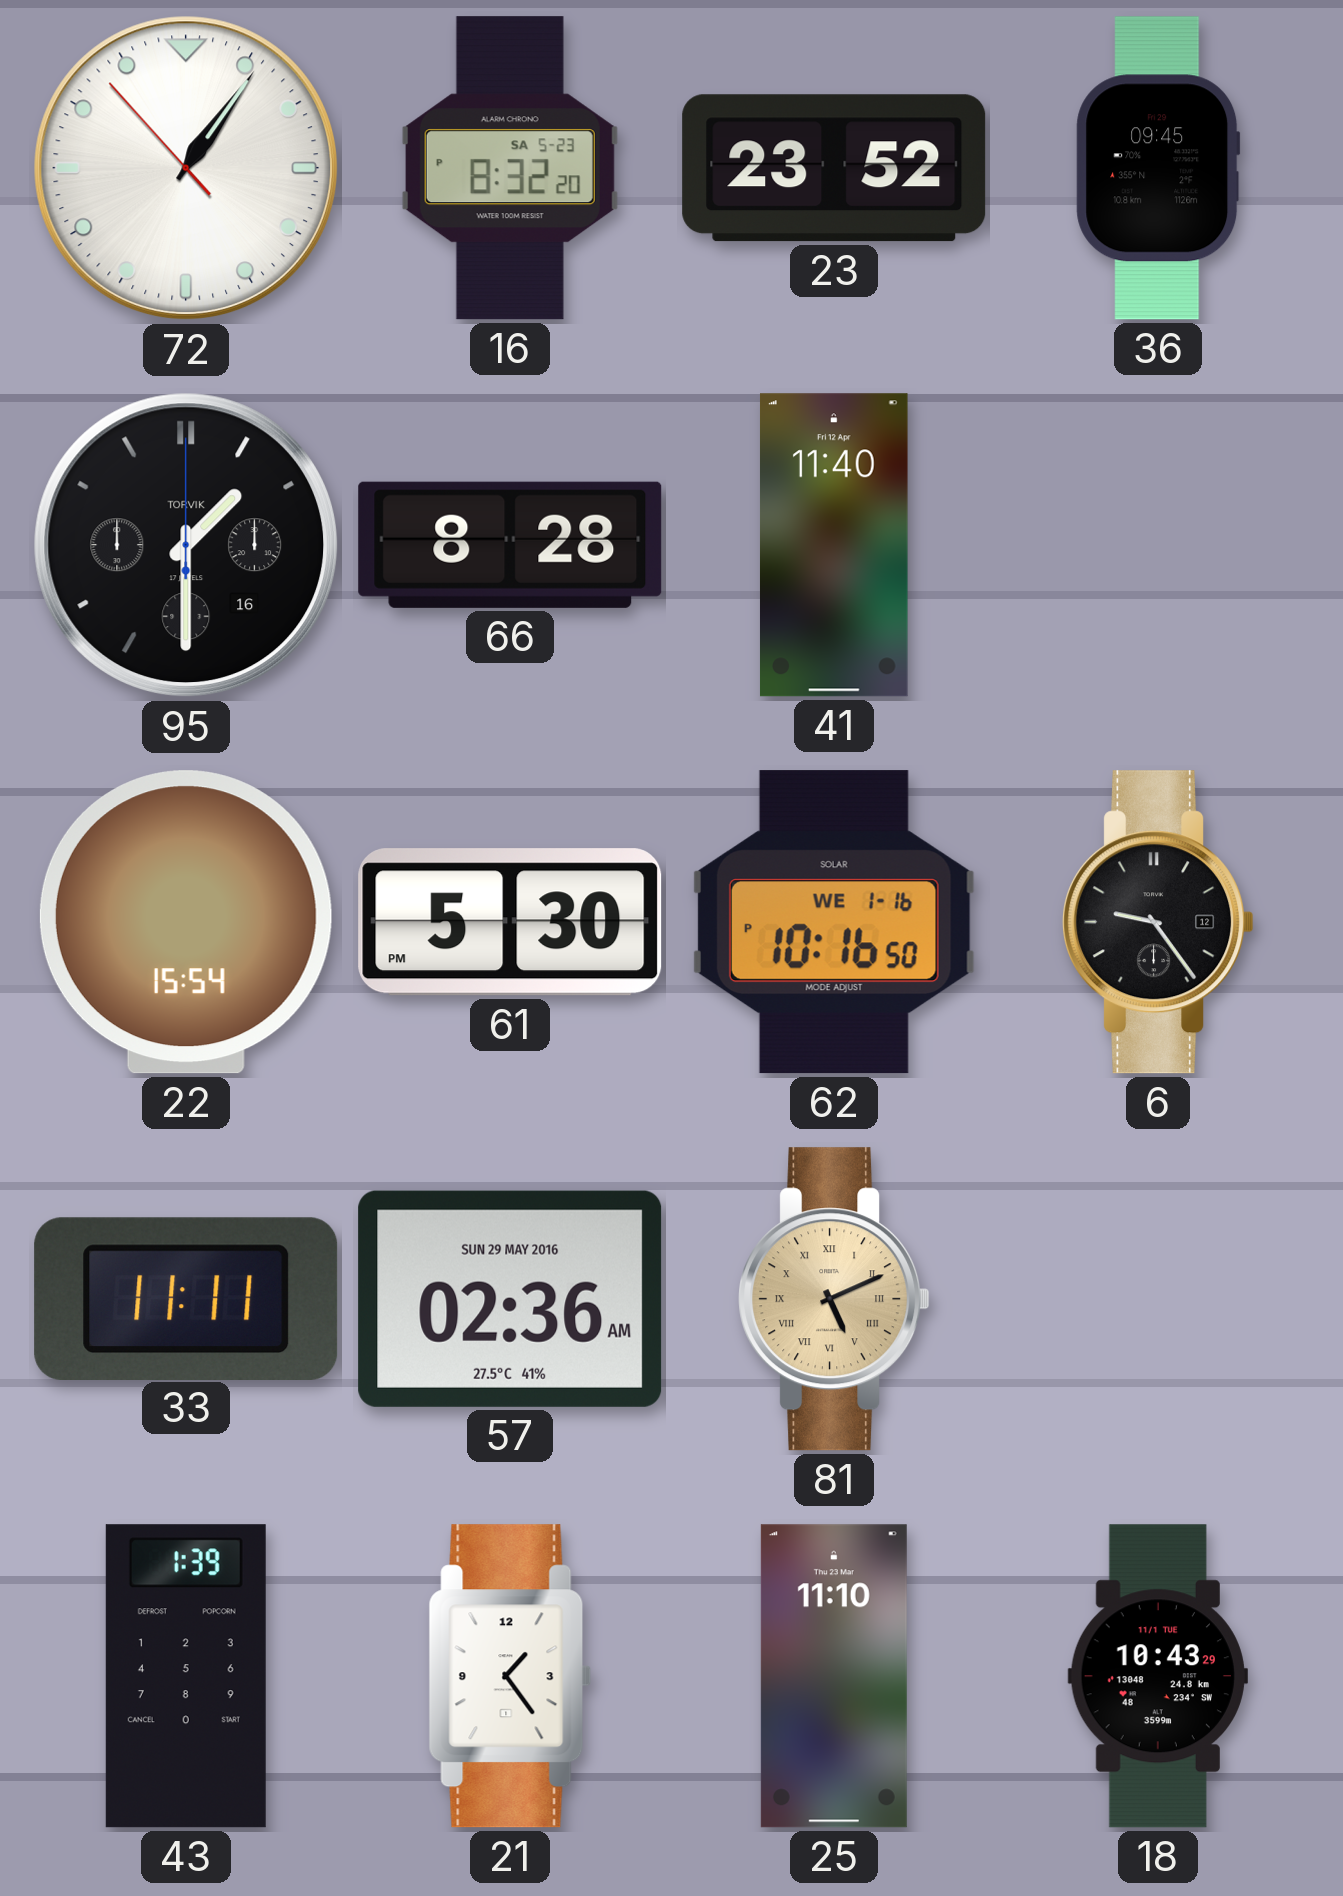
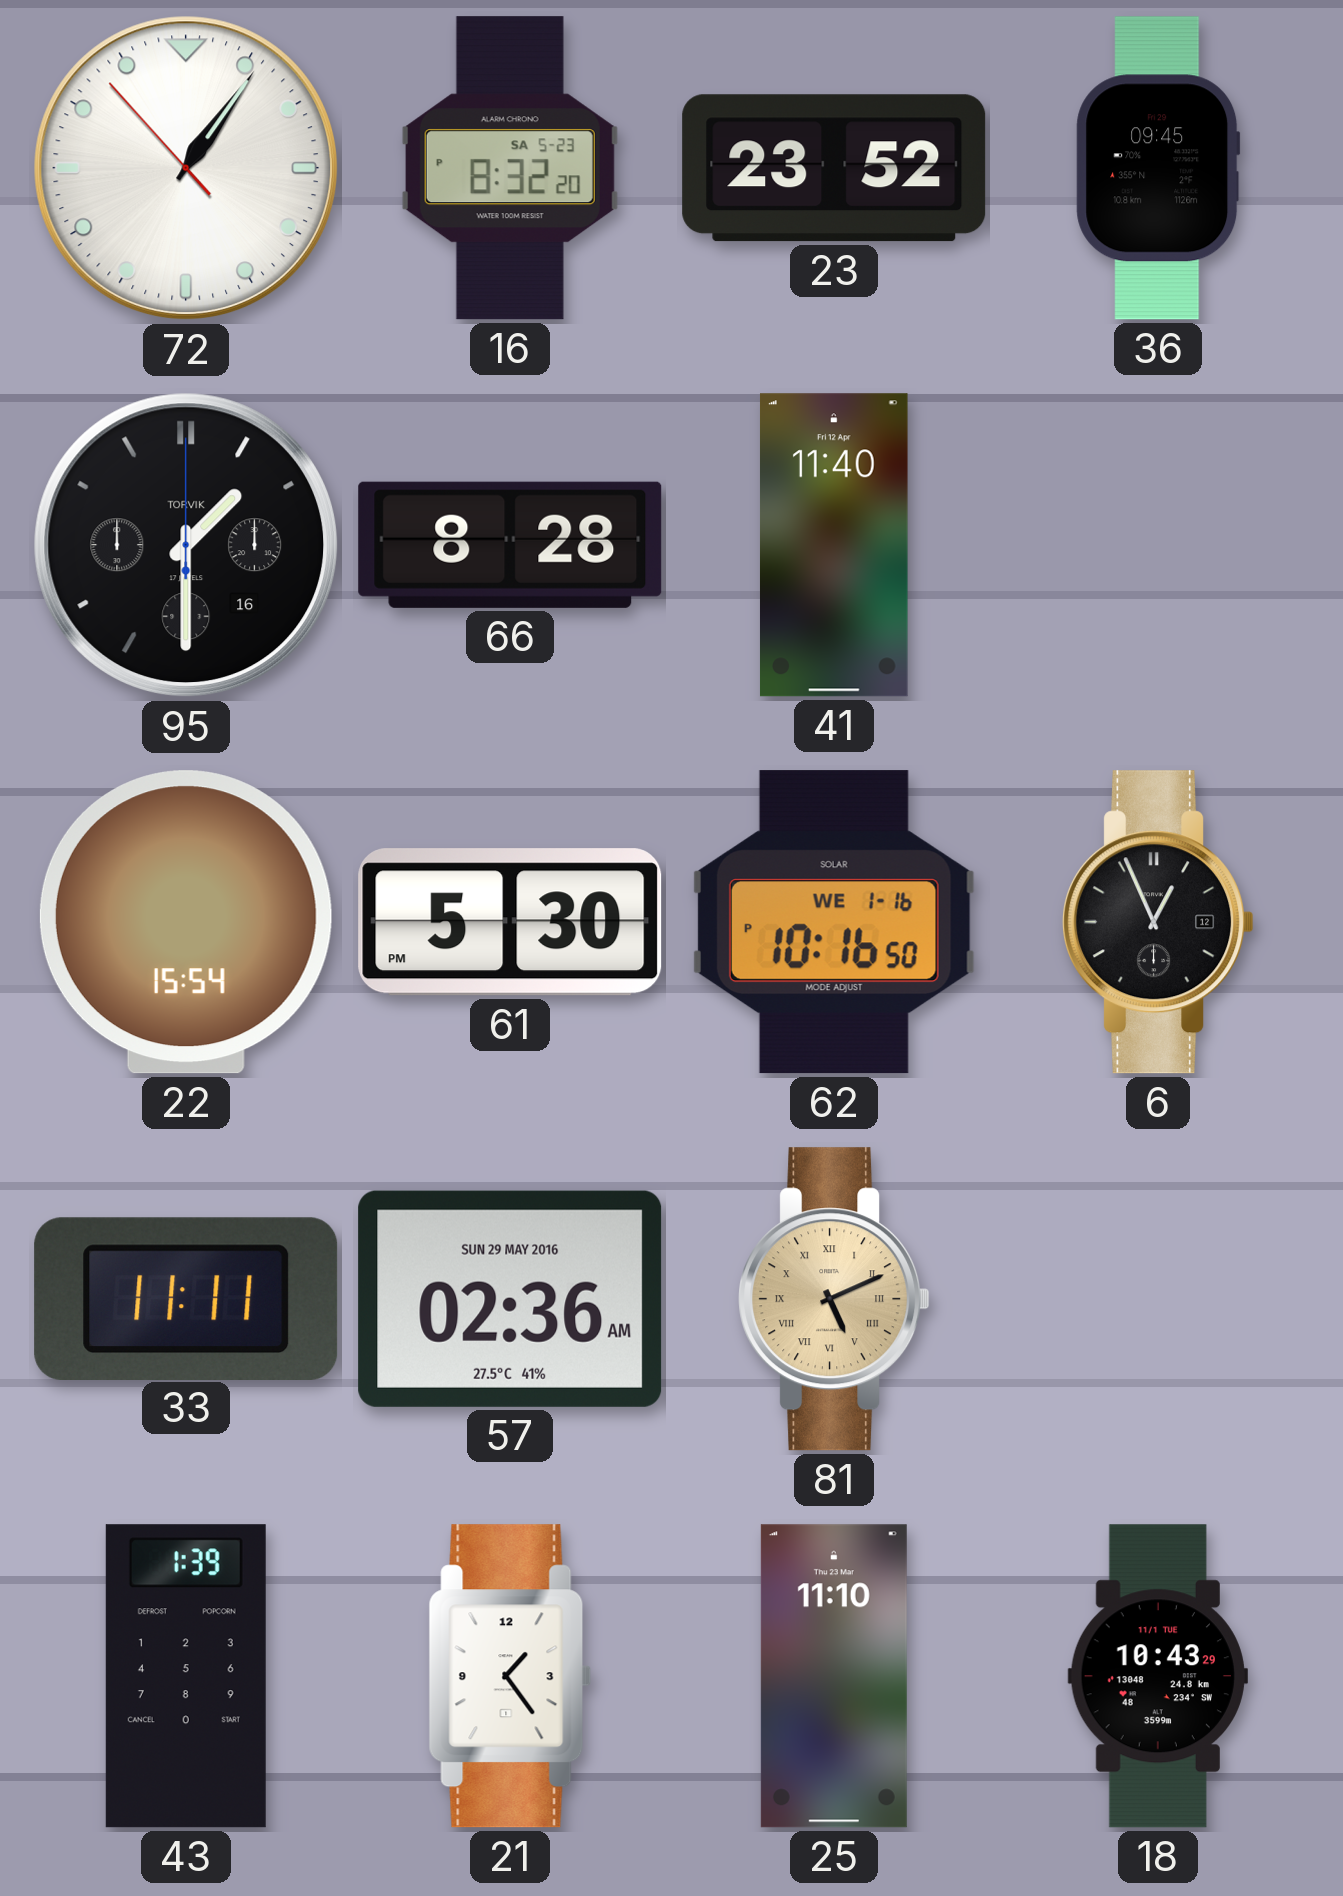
6: 9:24 -> 12:56
